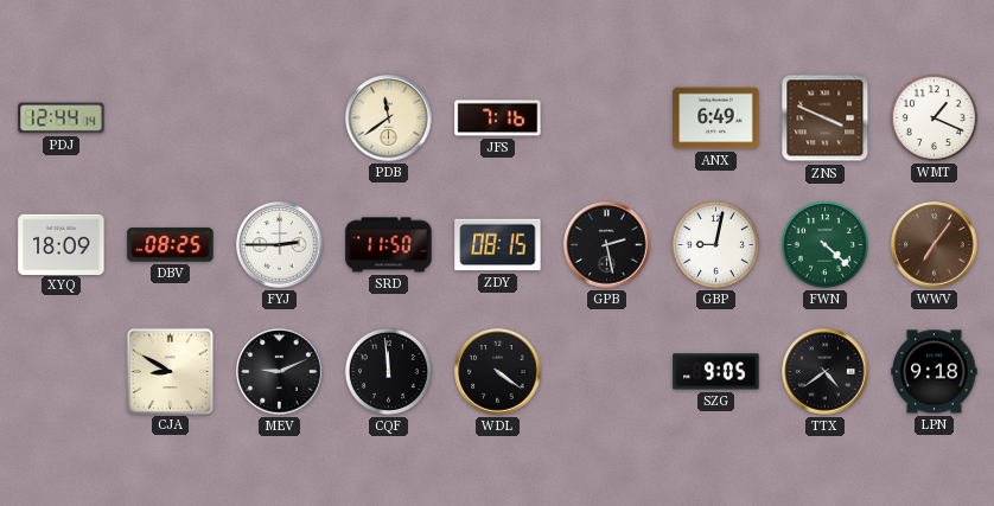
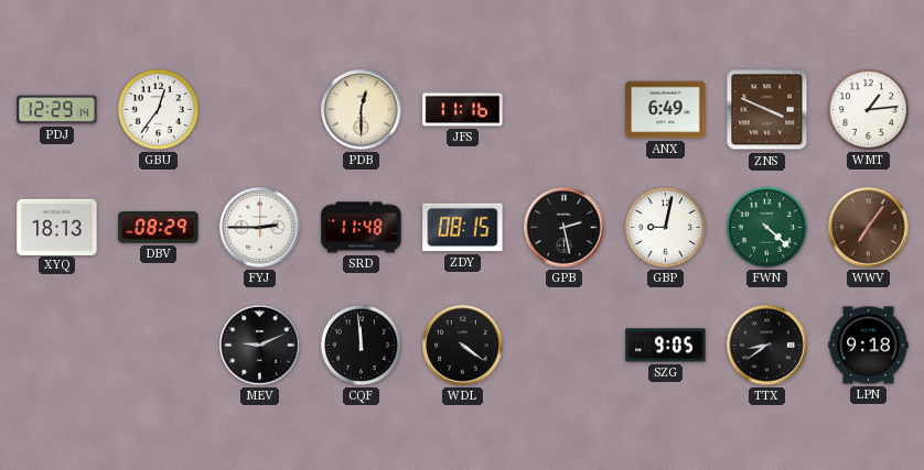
PDJ: 12:44 -> 12:29
GBU: none -> 12:36
PDB: 11:39 -> 12:30
JFS: 7:16 -> 11:16
WMT: 1:19 -> 1:14
XYQ: 18:09 -> 18:13
DBV: 08:25 -> 08:29
SRD: 11:50 -> 11:48
CJA: 8:50 -> none
TTX: 4:39 -> 8:39
